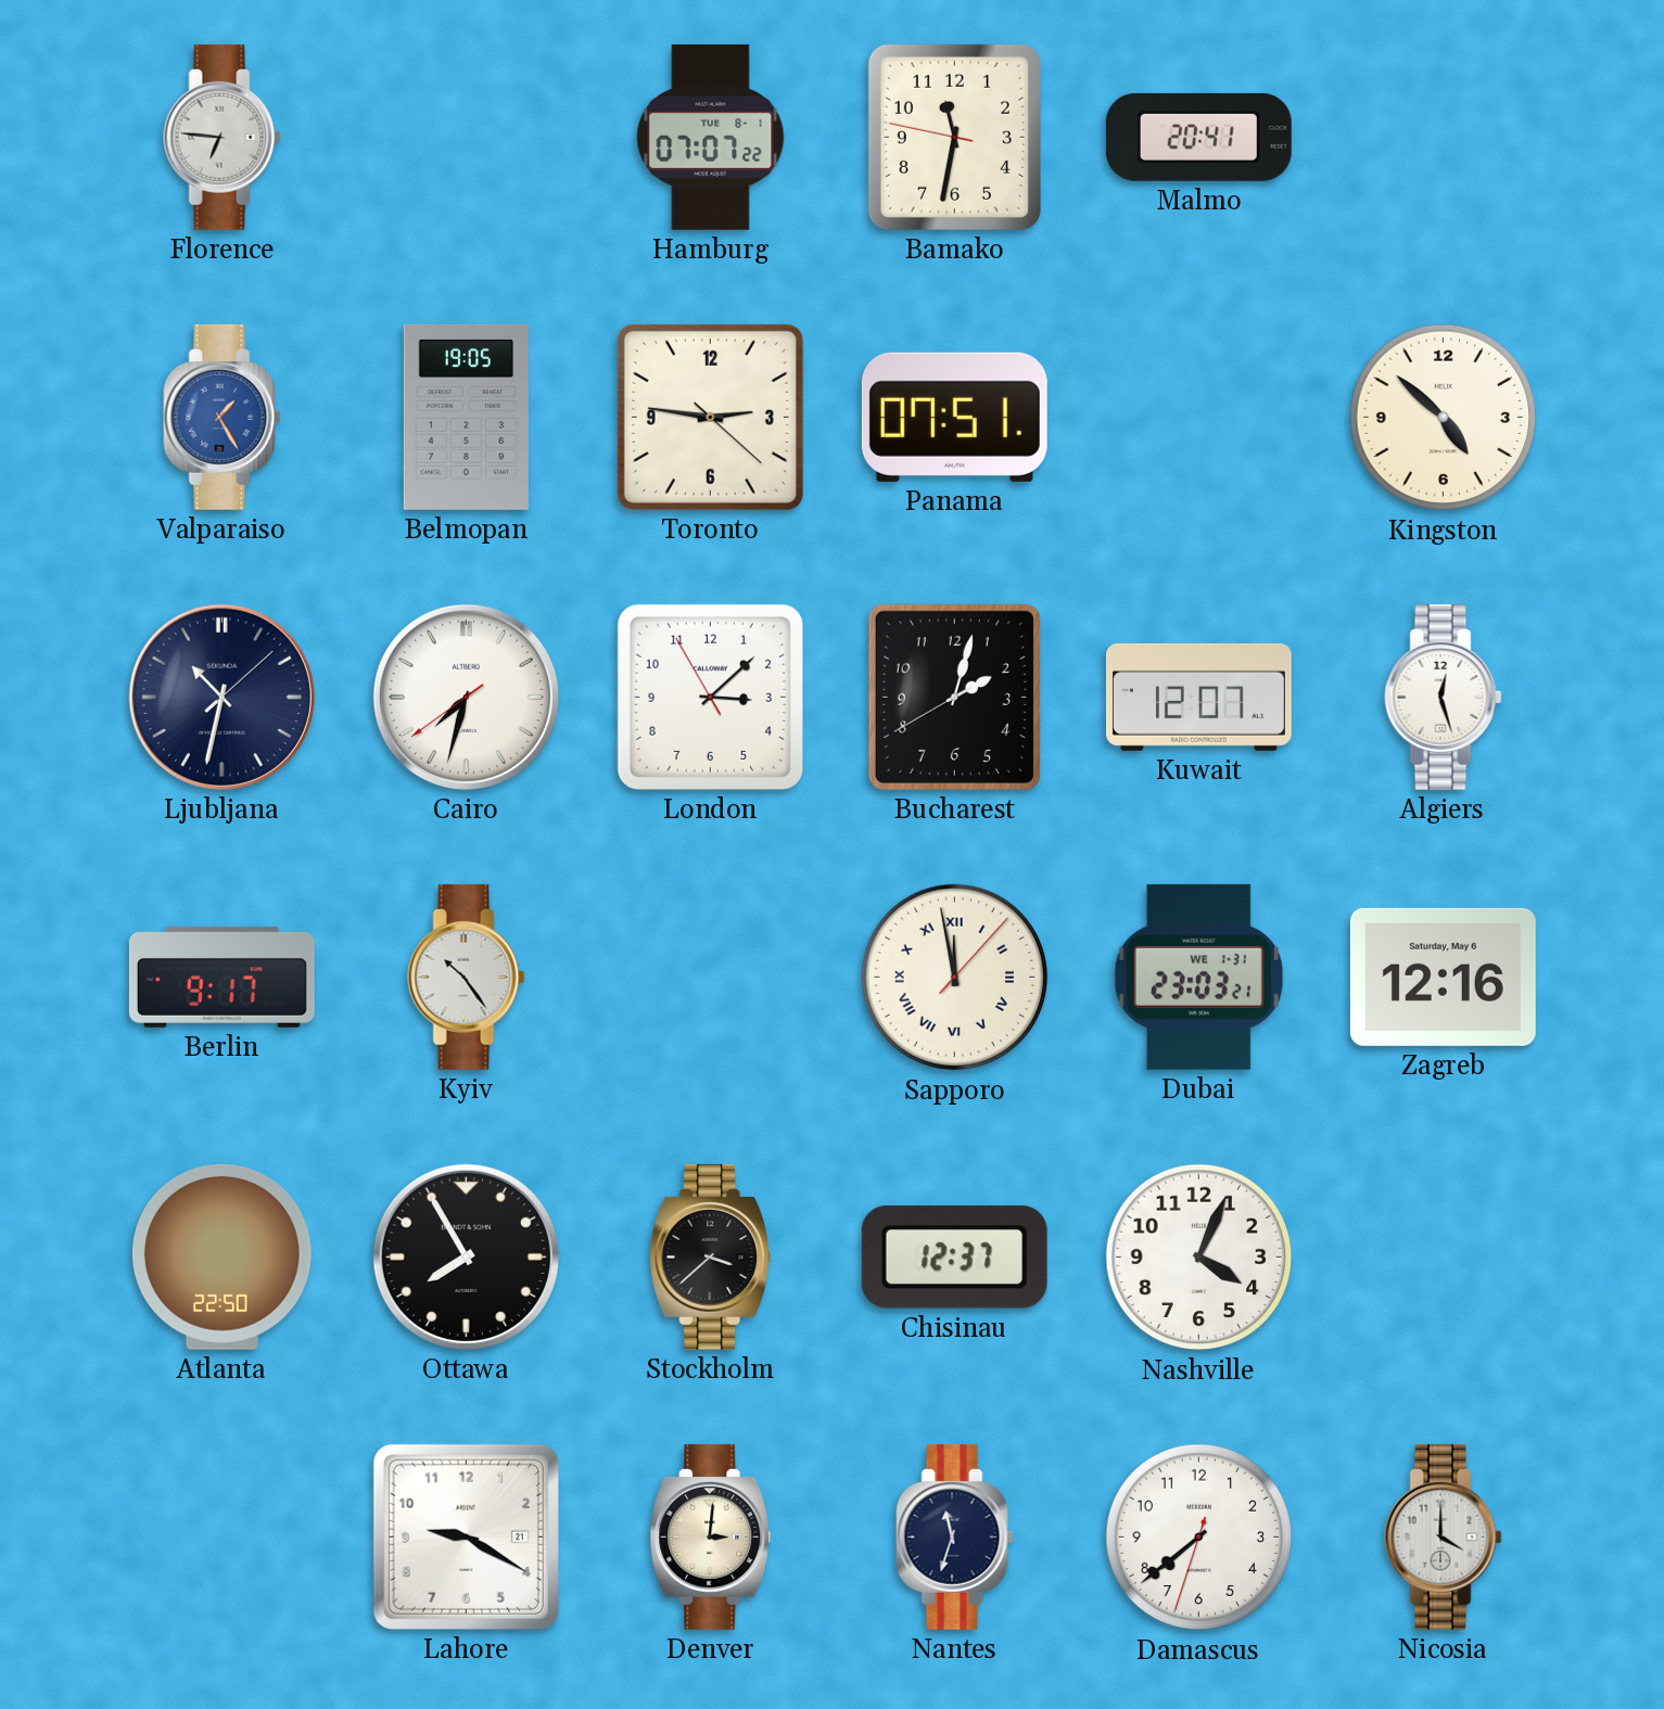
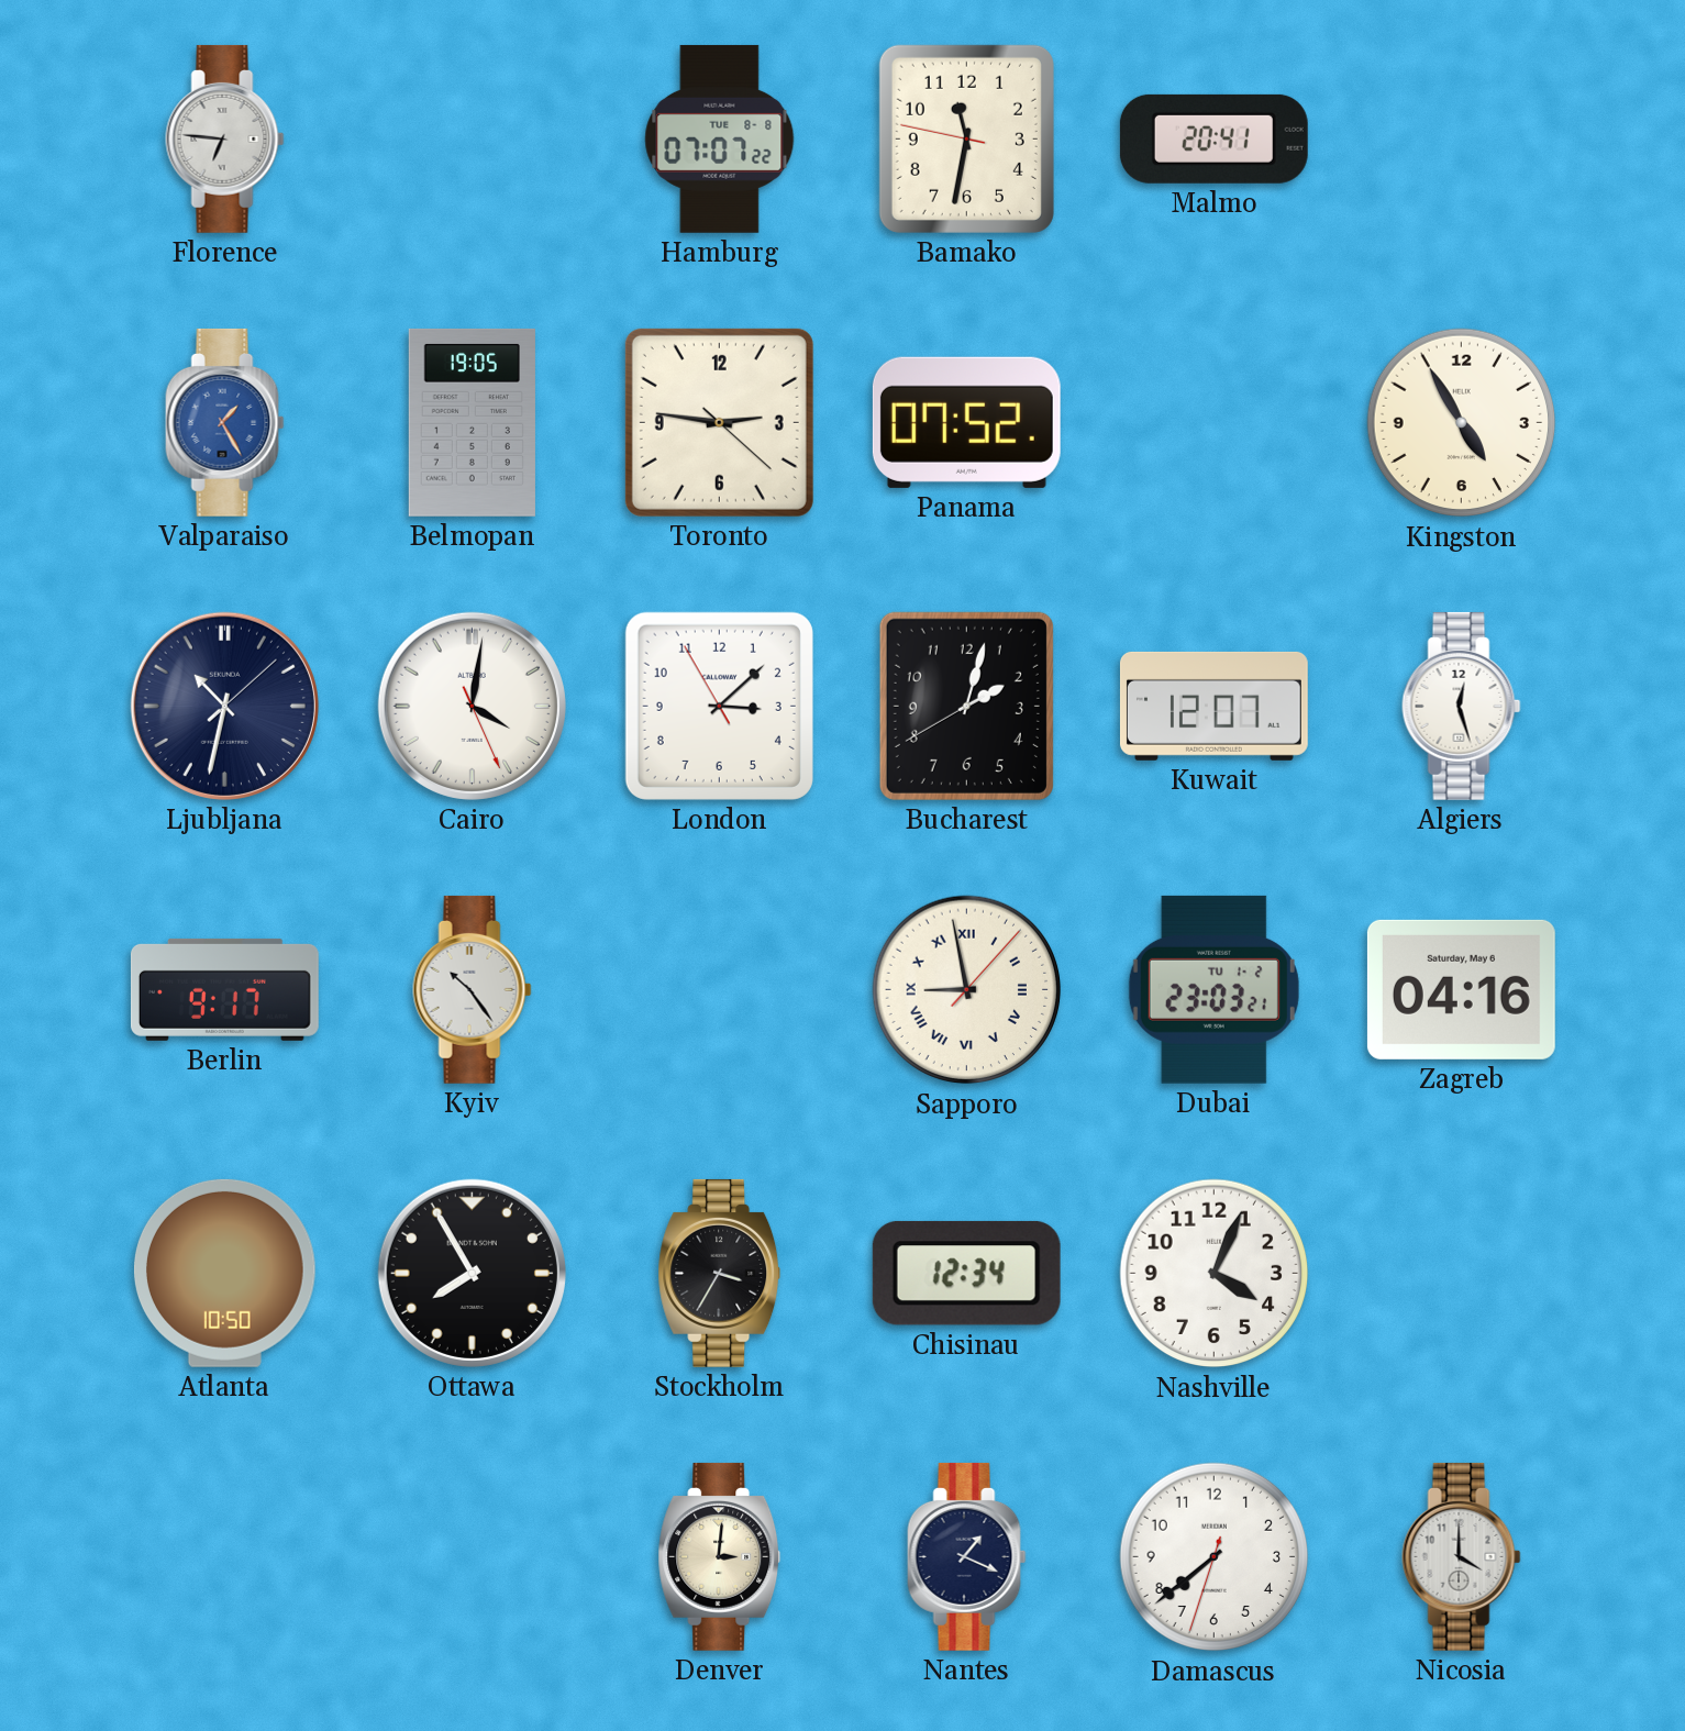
Hamburg date: TUE 8-1 -> TUE 8-8
Panama: 07:51 -> 07:52
Kingston: 4:52 -> 4:55
Cairo: 7:32 -> 4:01
Sapporo: 11:58 -> 8:58
Dubai date: WE 1-31 -> TU 1-2
Zagreb: 12:16 -> 04:16
Atlanta: 22:50 -> 10:50
Stockholm: 3:38 -> 3:35
Chisinau: 12:37 -> 12:34
Lahore: 9:20 -> none
Nantes: 11:33 -> 1:19
